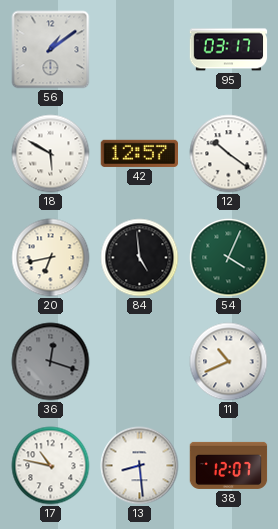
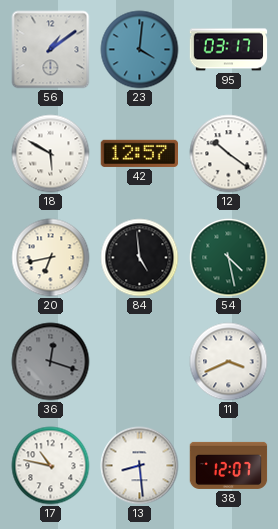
23: none -> 4:01
54: 4:04 -> 4:28
11: 10:41 -> 3:41
